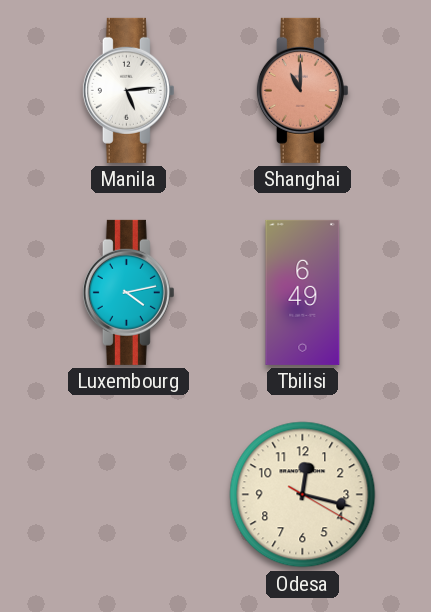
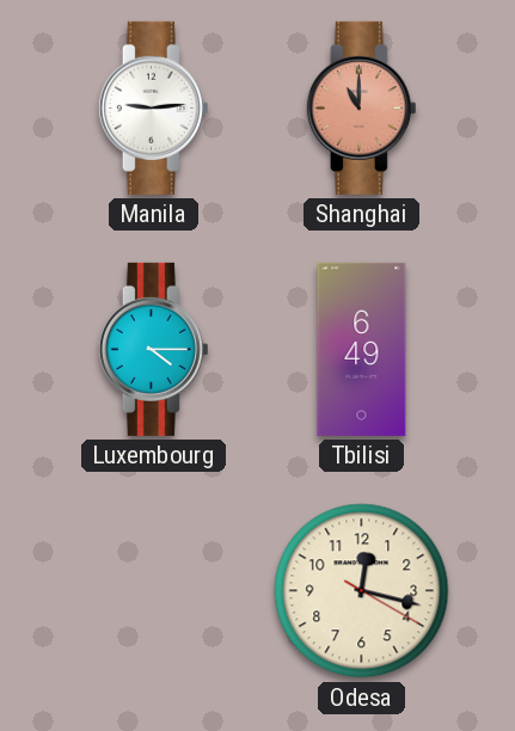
Manila: 5:14 -> 9:14
Luxembourg: 4:13 -> 4:15
